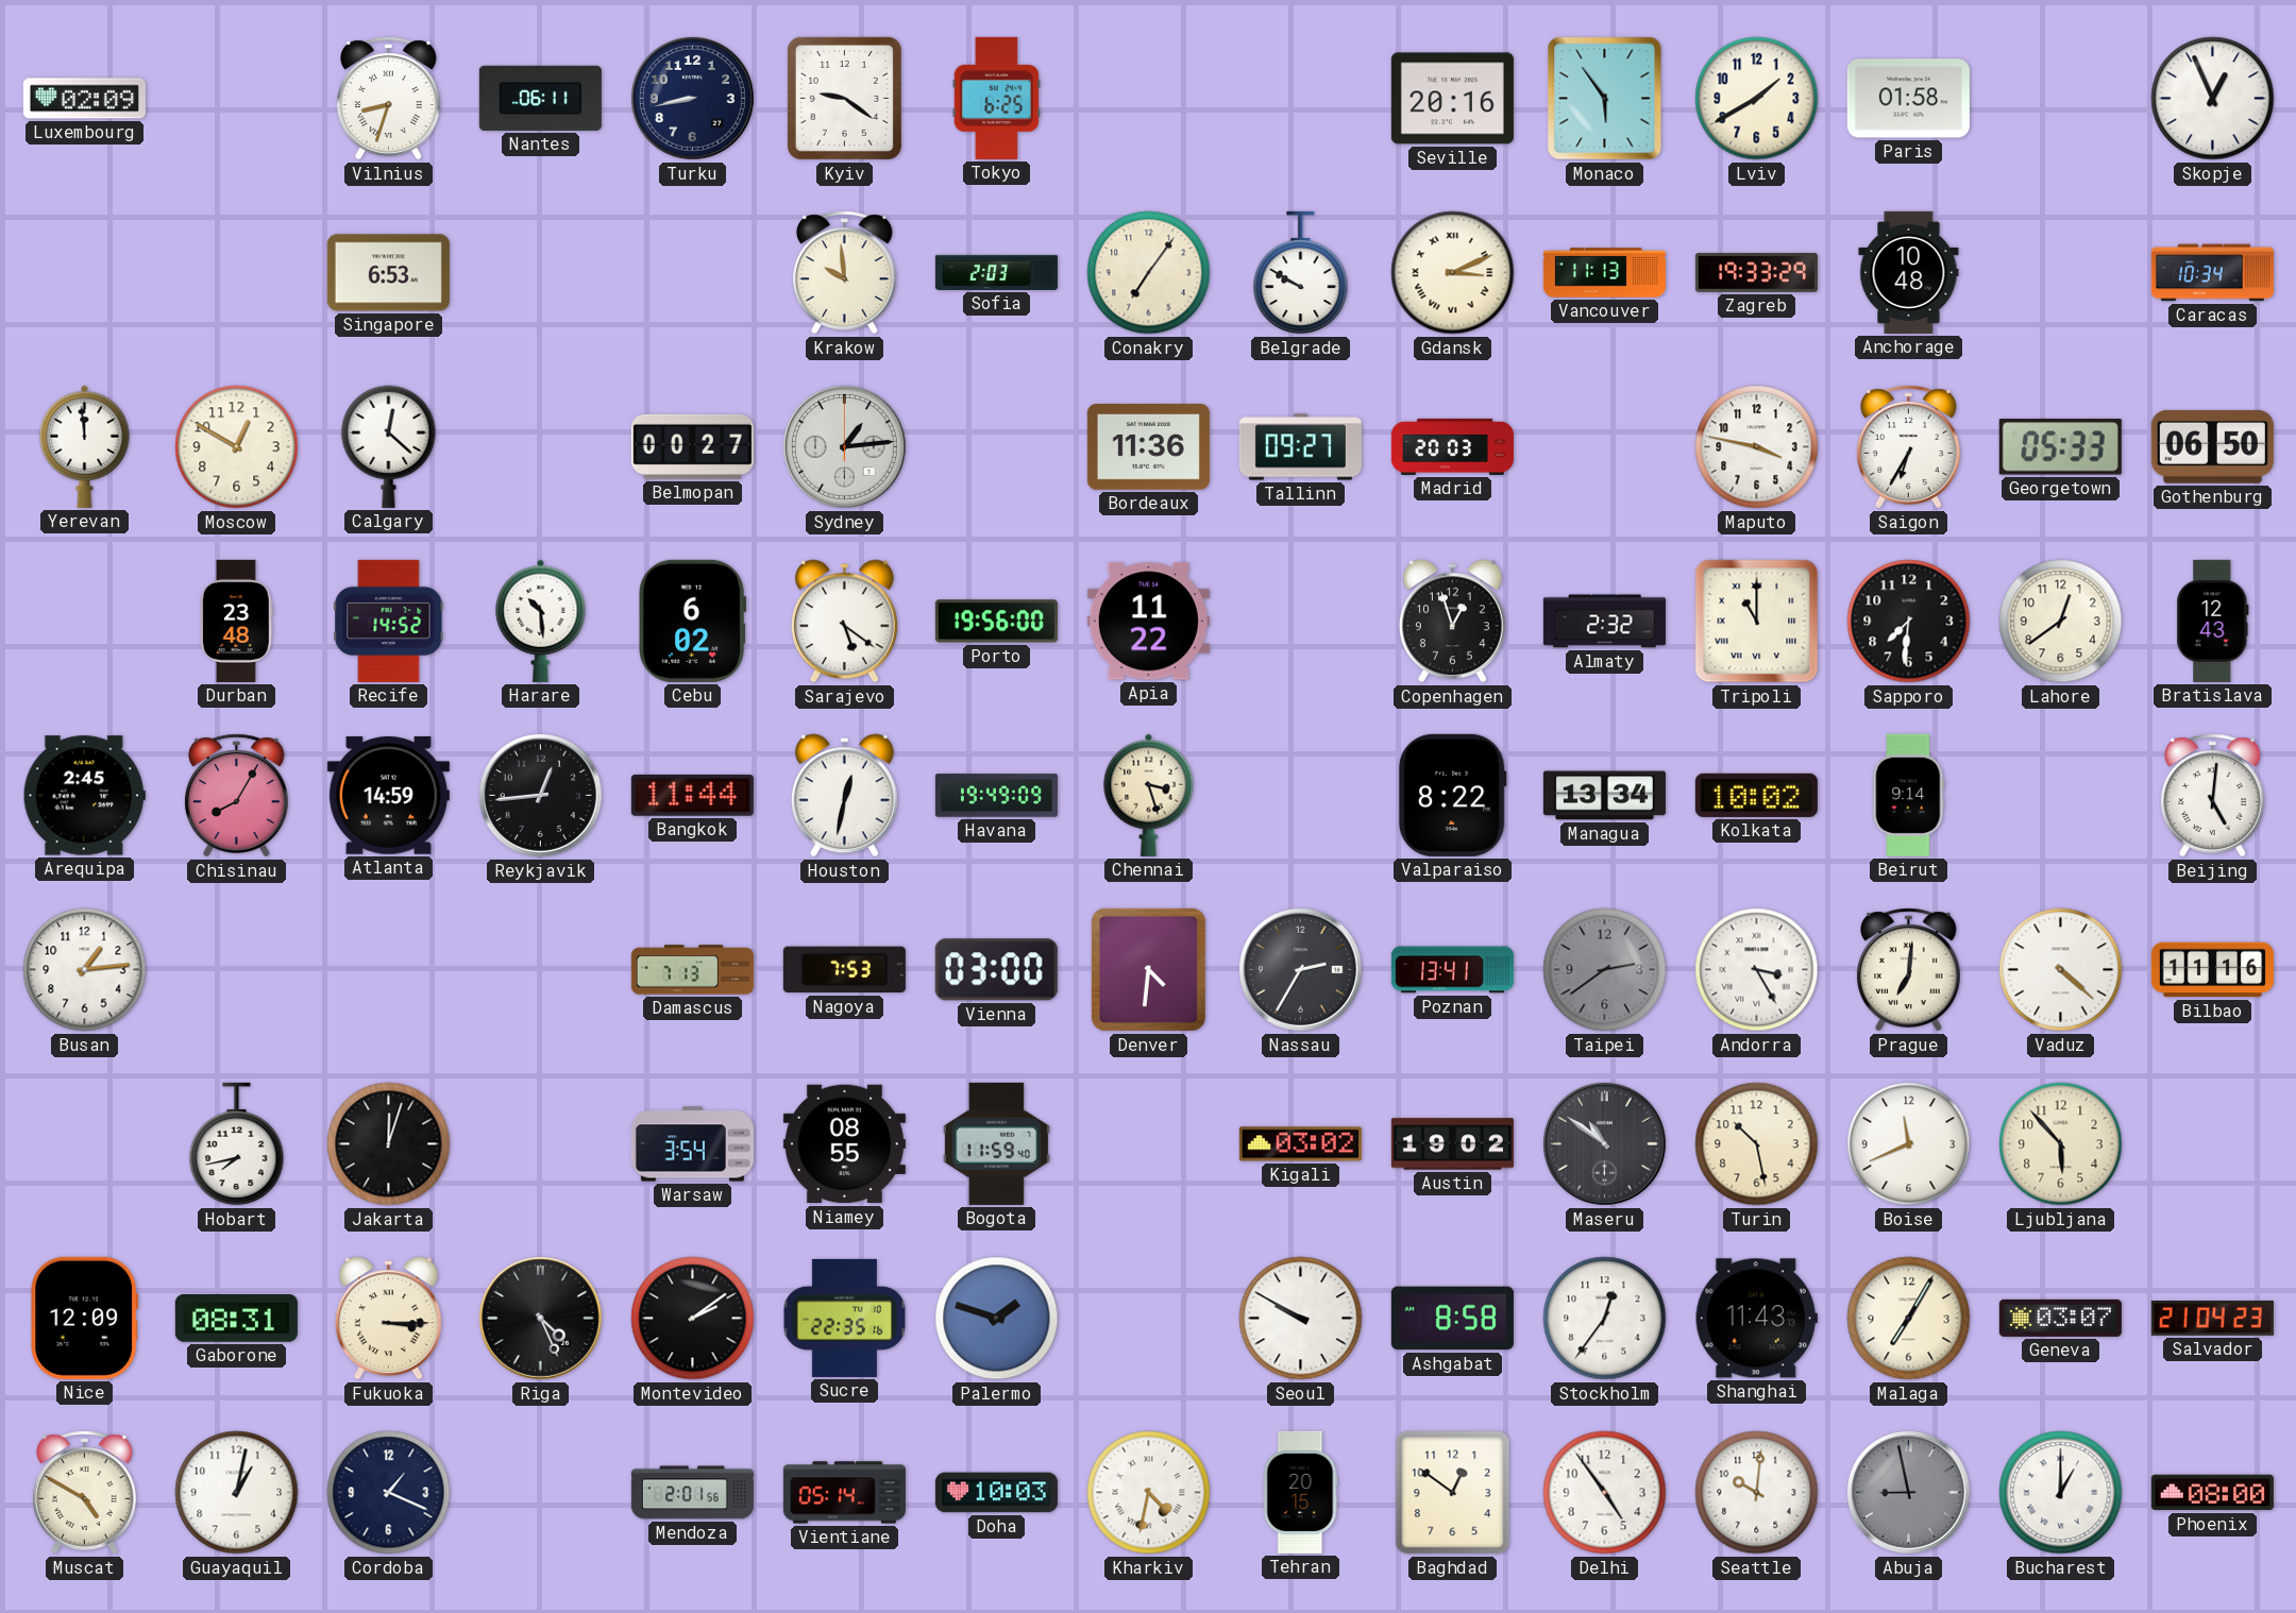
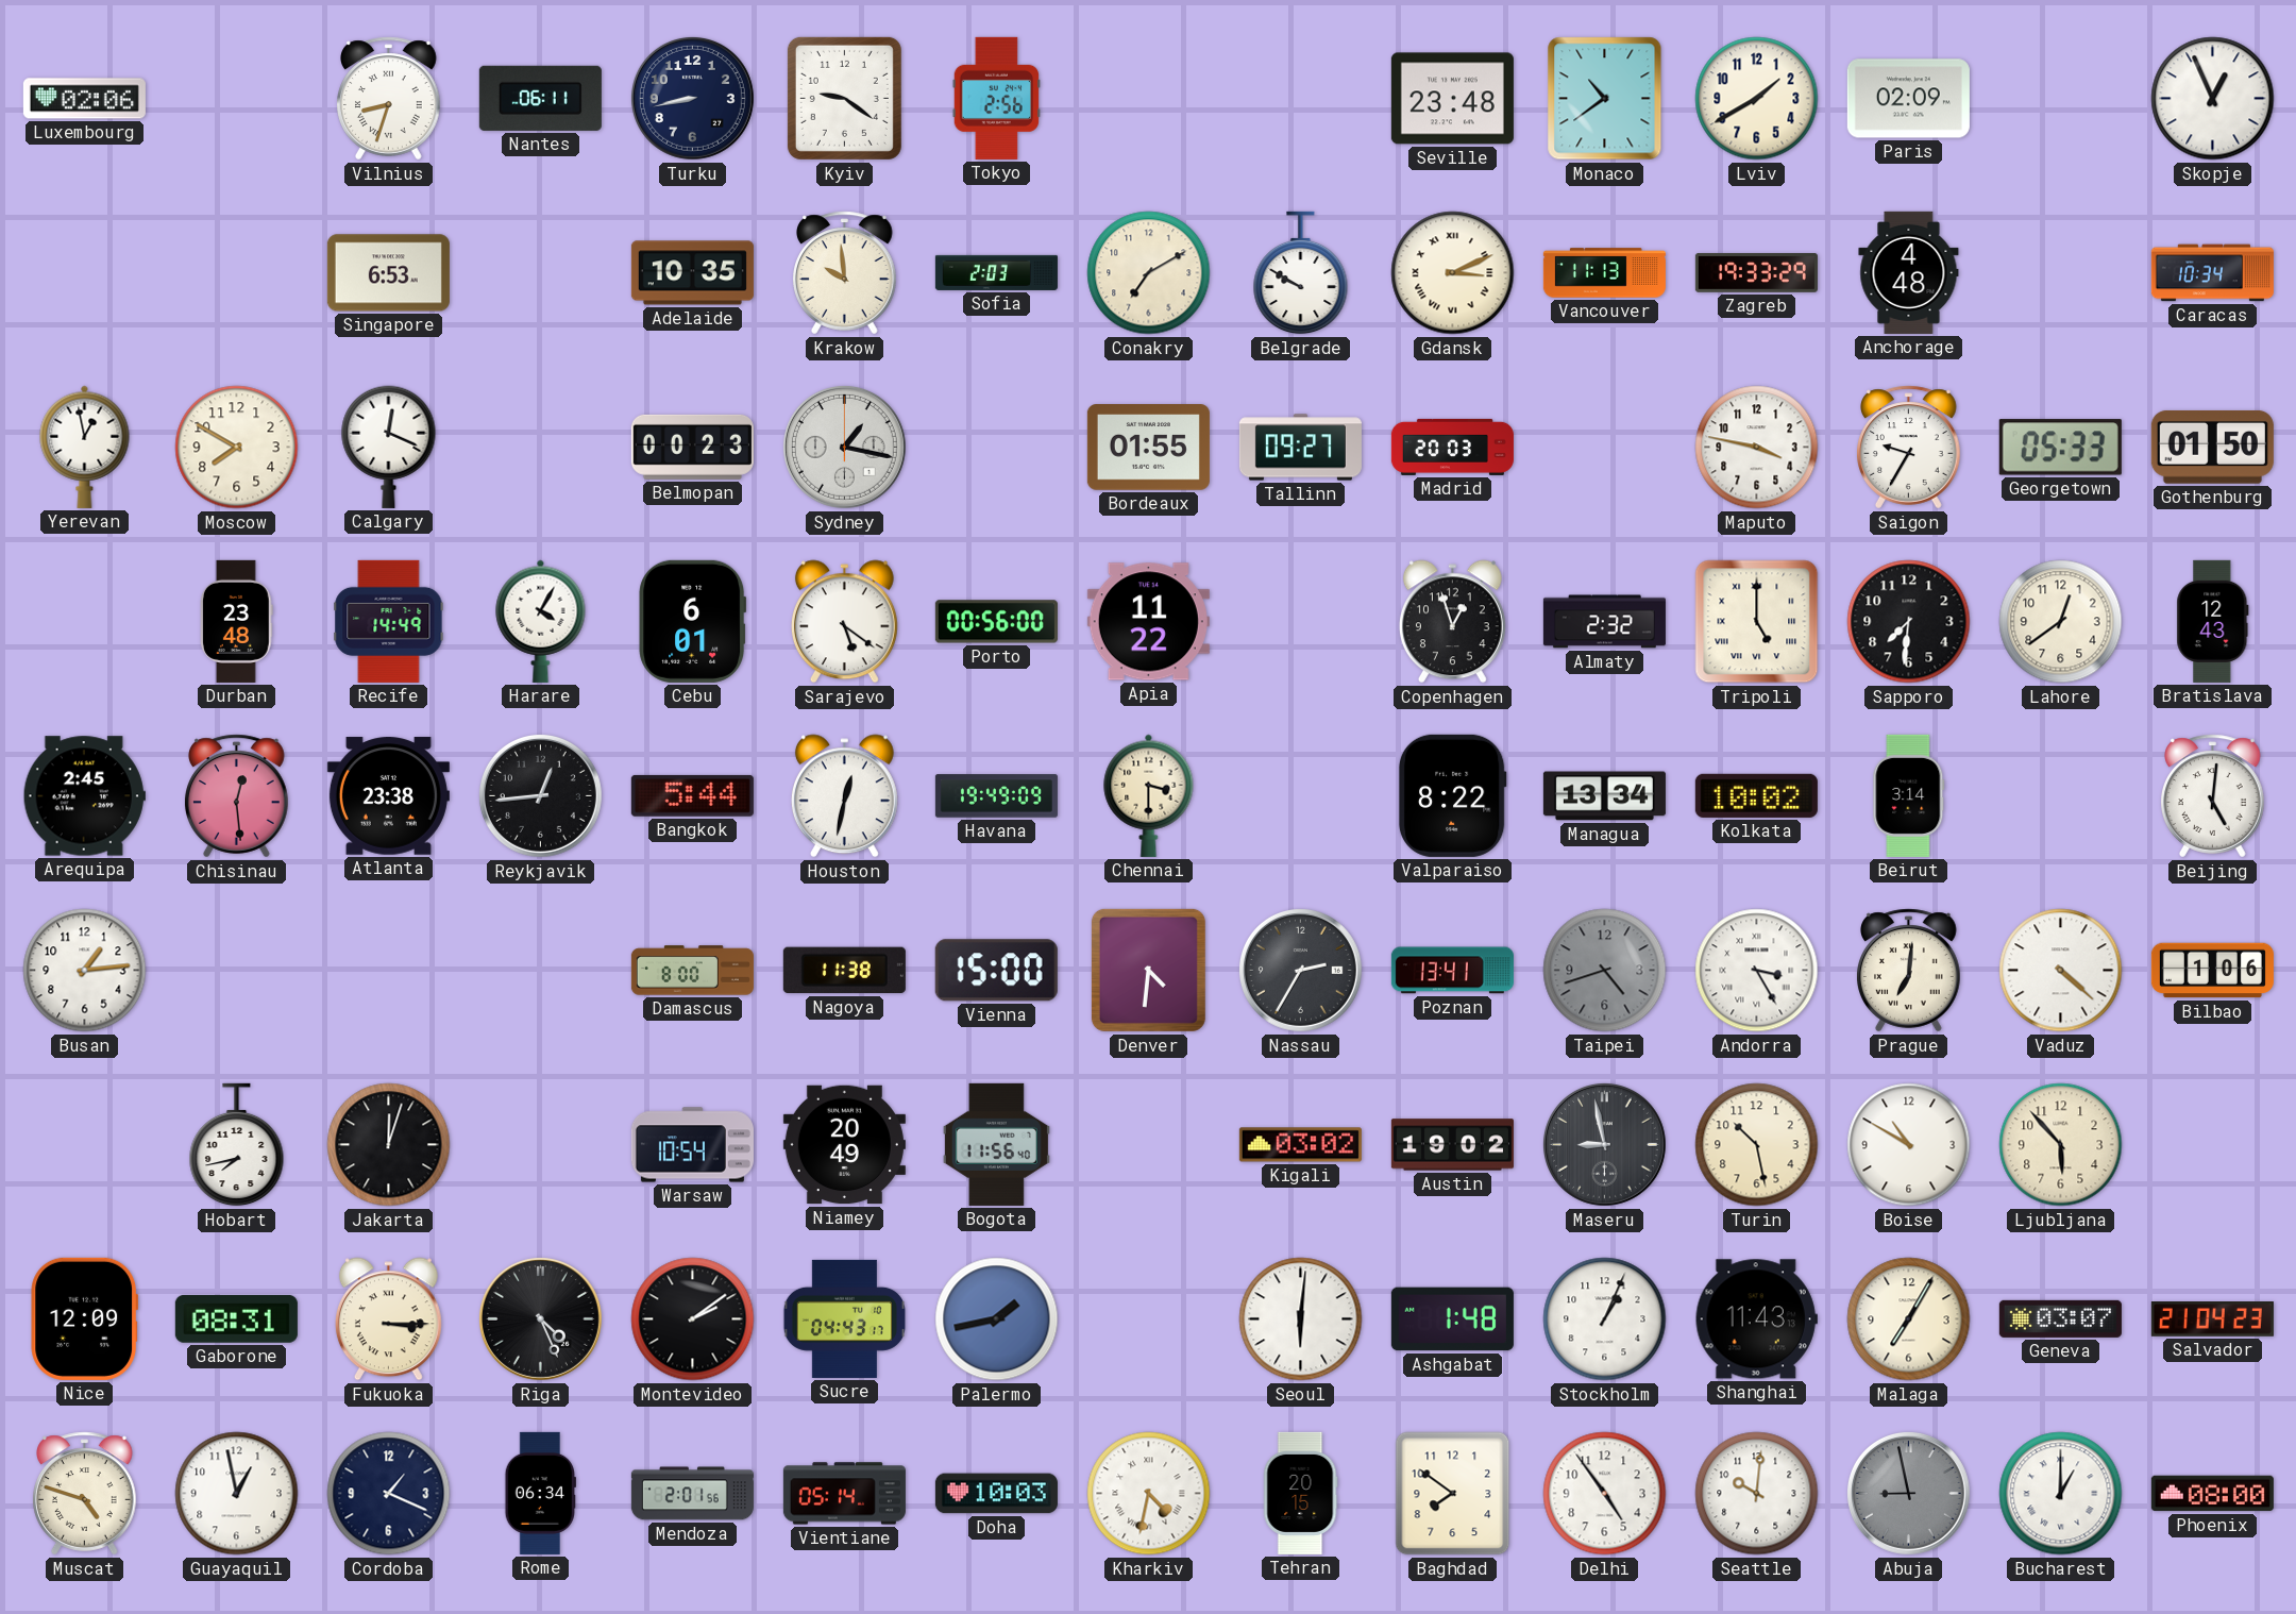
Luxembourg: 02:09 -> 02:06
Tokyo: 6:25 -> 2:56
Seville: 20:16 -> 23:48
Monaco: 5:54 -> 10:39
Paris: 01:58 -> 02:09
Adelaide: none -> 10:35
Conakry: 7:06 -> 7:10
Anchorage: 10:48 -> 4:48
Yerevan: 11:59 -> 12:58
Moscow: 12:50 -> 7:50
Calgary: 12:22 -> 12:19
Belmopan: 00:27 -> 00:23
Sydney: 1:14 -> 1:17
Bordeaux: 11:36 -> 01:55
Saigon: 6:35 -> 9:35
Gothenburg: 06:50 -> 01:50
Recife: 14:52 -> 14:49
Harare: 10:29 -> 4:05
Cebu: 6:02 -> 6:01
Porto: 19:56 -> 00:56
Tripoli: 11:00 -> 5:00
Chisinau: 8:05 -> 12:29
Atlanta: 14:59 -> 23:38
Bangkok: 11:44 -> 5:44
Chennai: 3:27 -> 3:30
Beirut: 9:14 -> 3:14
Damascus: 7:13 -> 8:00
Nagoya: 7:53 -> 11:38
Vienna: 03:00 -> 15:00
Taipei: 2:39 -> 4:42
Bilbao: 11:16 -> 1:06
Warsaw: 3:54 -> 10:54
Niamey: 08:55 -> 20:49
Bogota: 11:59 -> 11:56
Maseru: 10:51 -> 8:58
Boise: 11:41 -> 10:50
Sucre: 22:35 -> 04:43
Palermo: 1:48 -> 1:43
Seoul: 9:50 -> 6:01
Ashgabat: 8:58 -> 1:48
Stockholm: 12:36 -> 1:04
Muscat: 4:50 -> 4:48
Guayaquil: 1:02 -> 12:58
Rome: none -> 06:34
Baghdad: 12:51 -> 7:51
